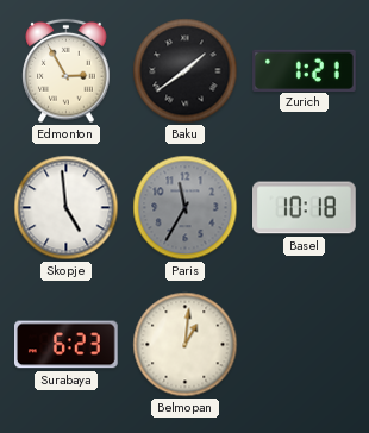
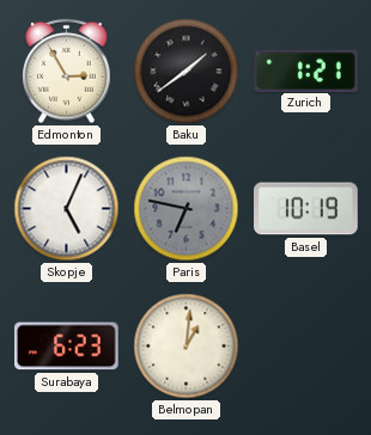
Skopje: 4:59 -> 5:04
Paris: 11:35 -> 6:47
Basel: 10:18 -> 10:19
